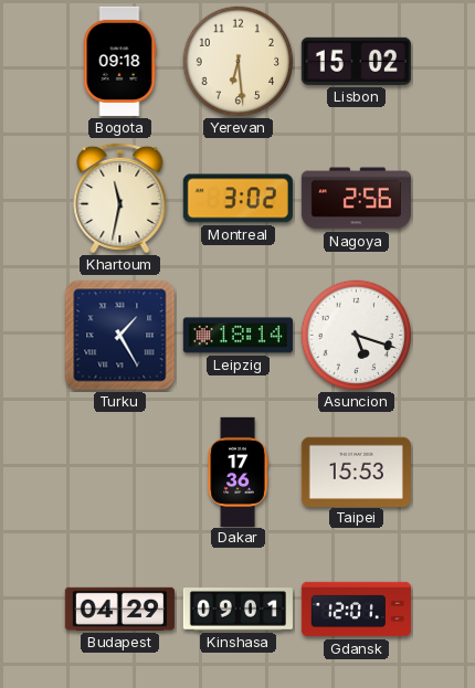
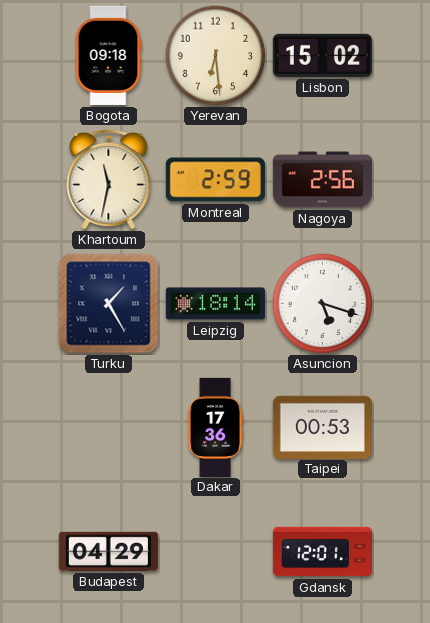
Montreal: 3:02 -> 2:59
Taipei: 15:53 -> 00:53
Kinshasa: 09:01 -> none
